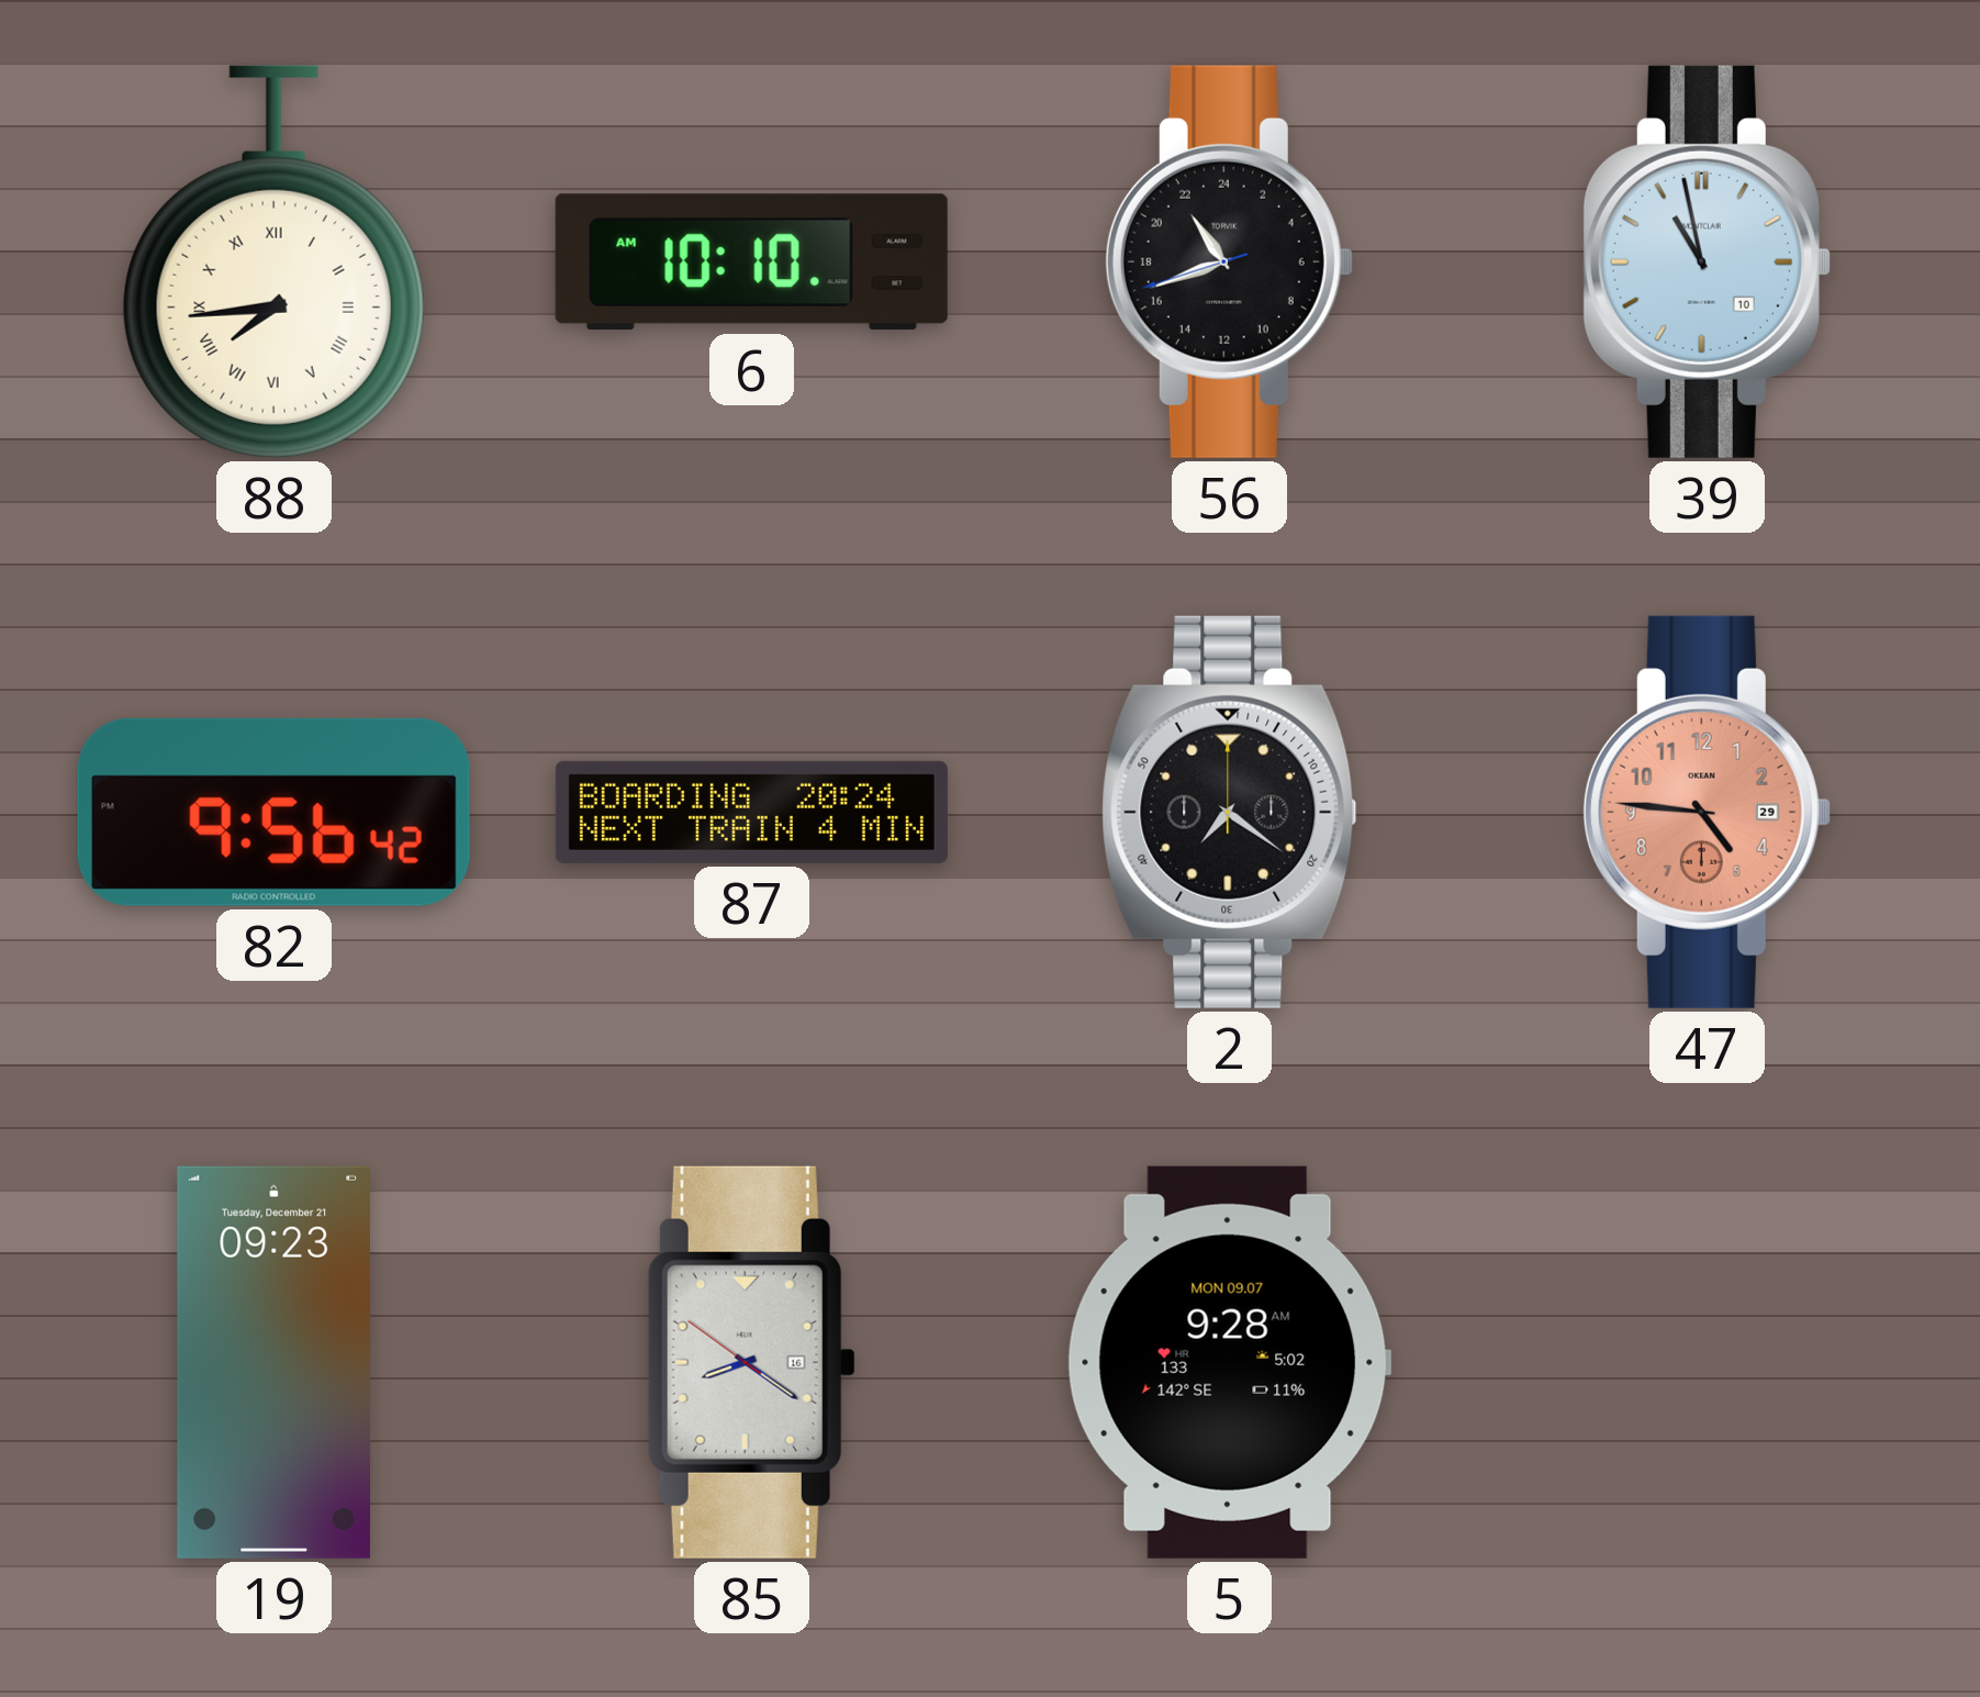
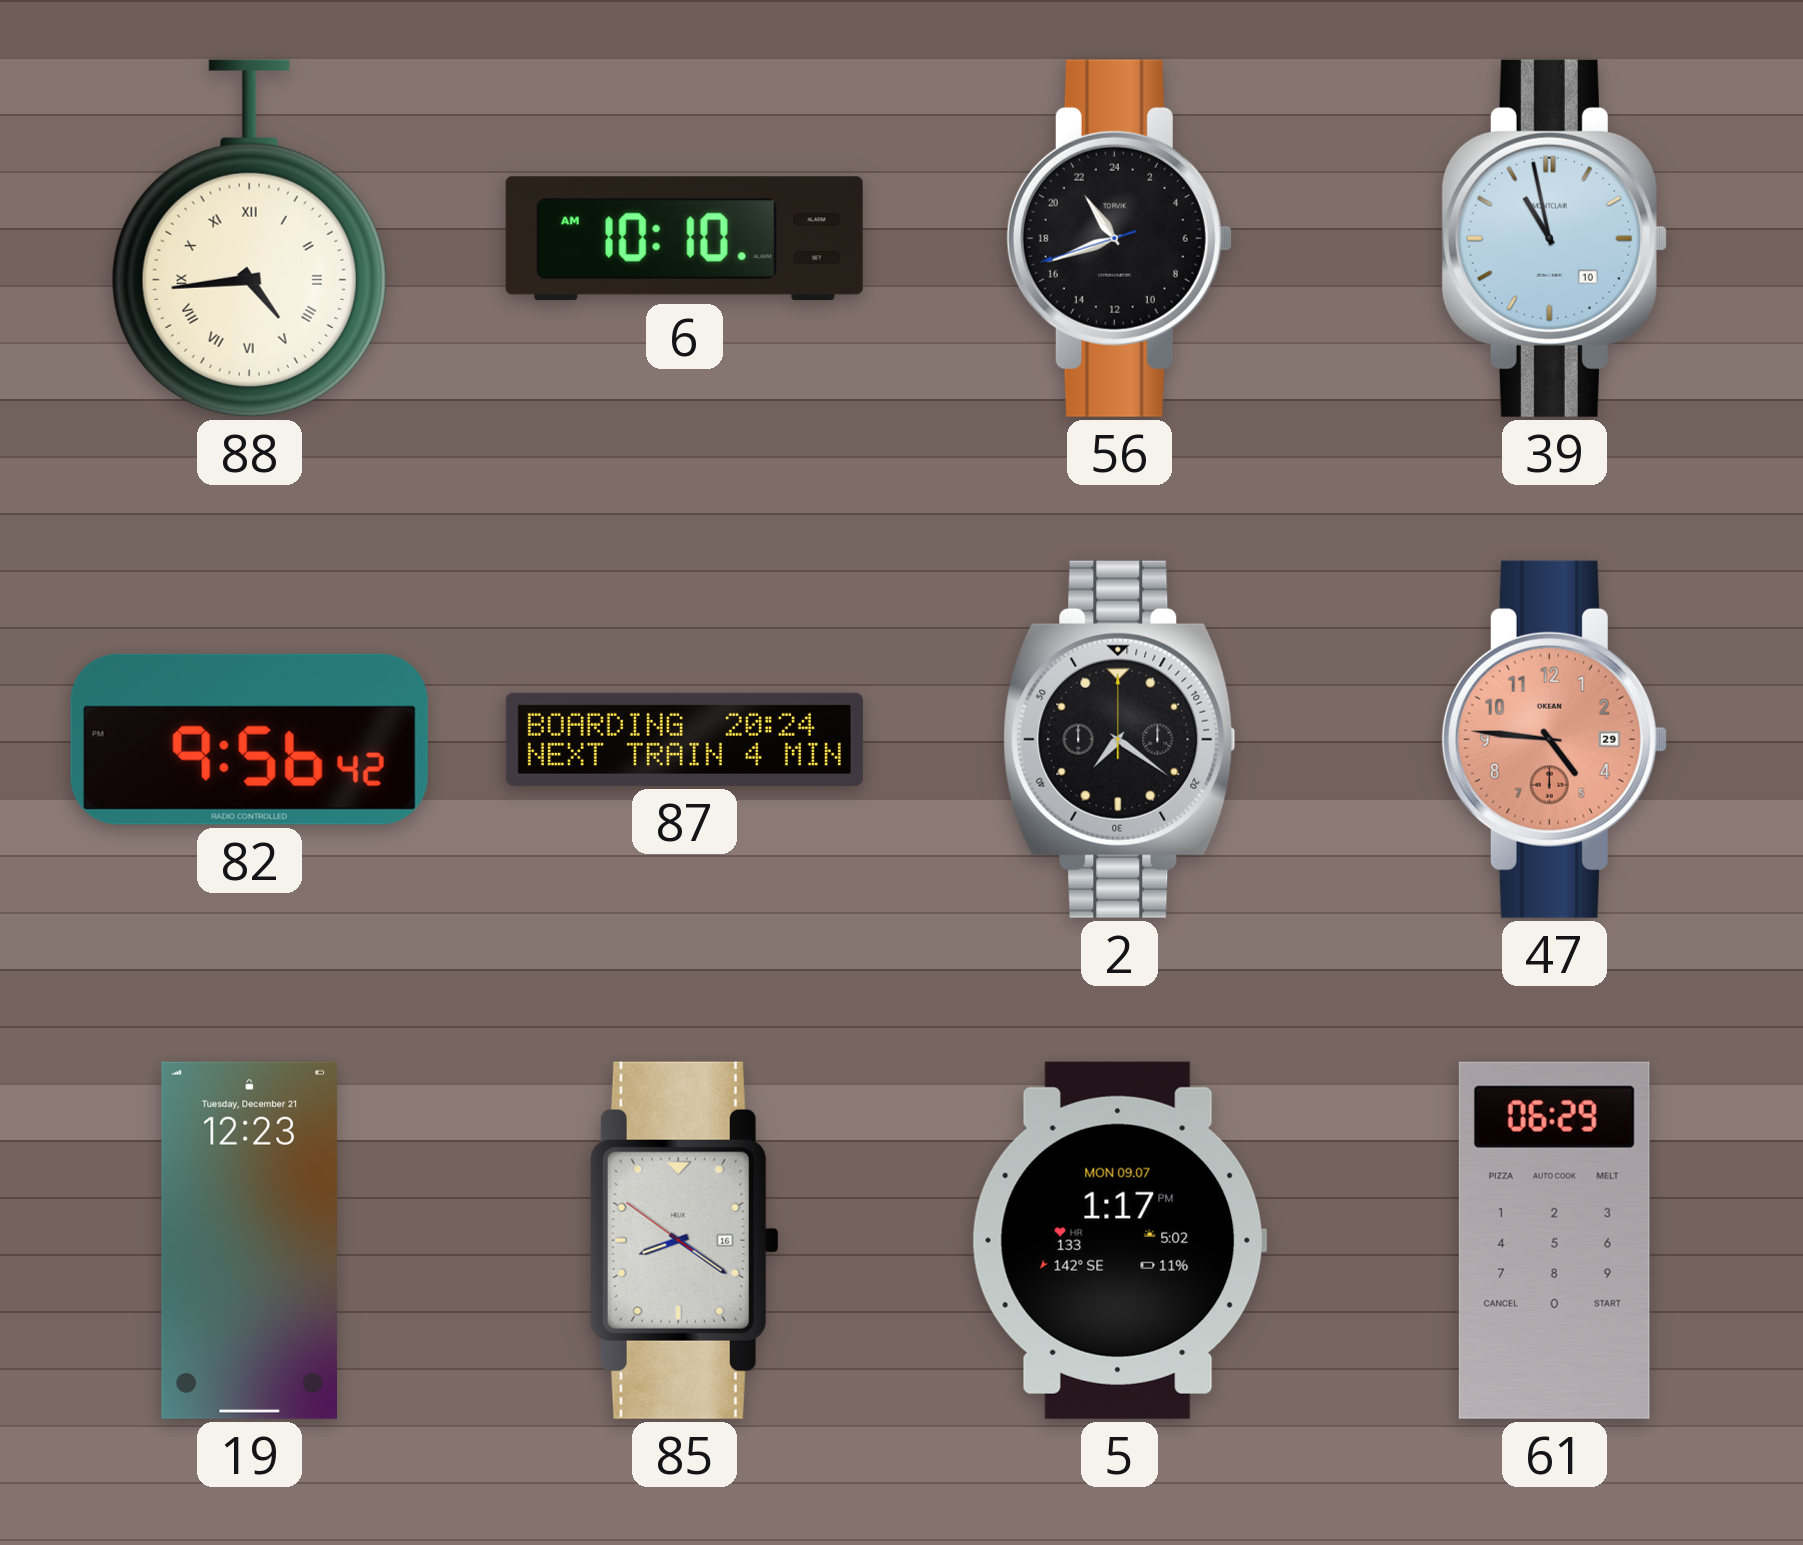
88: 7:44 -> 4:44
19: 09:23 -> 12:23
5: 9:28 -> 1:17
61: none -> 06:29
